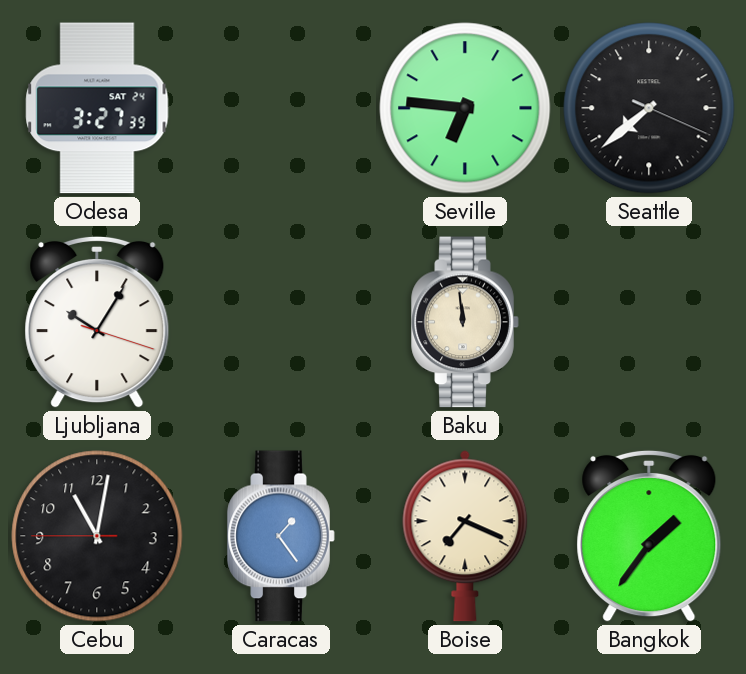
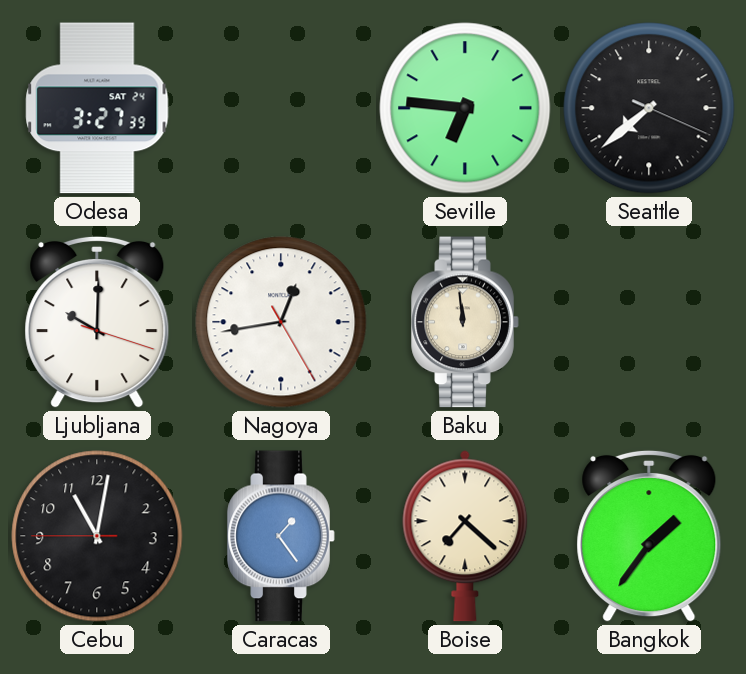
Ljubljana: 10:05 -> 10:00
Nagoya: none -> 12:43
Boise: 7:19 -> 7:22
